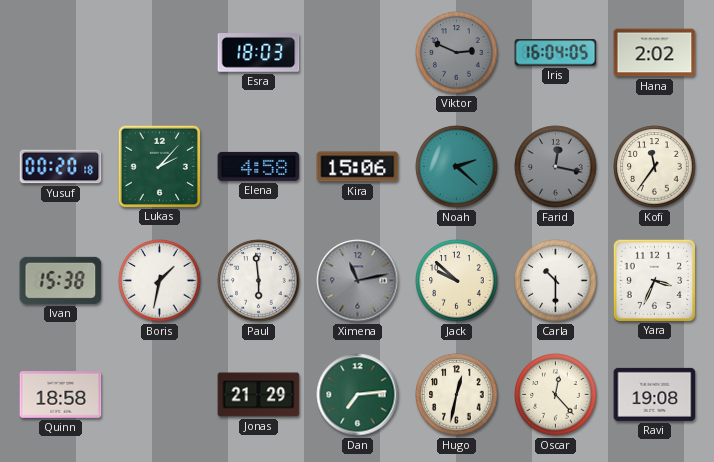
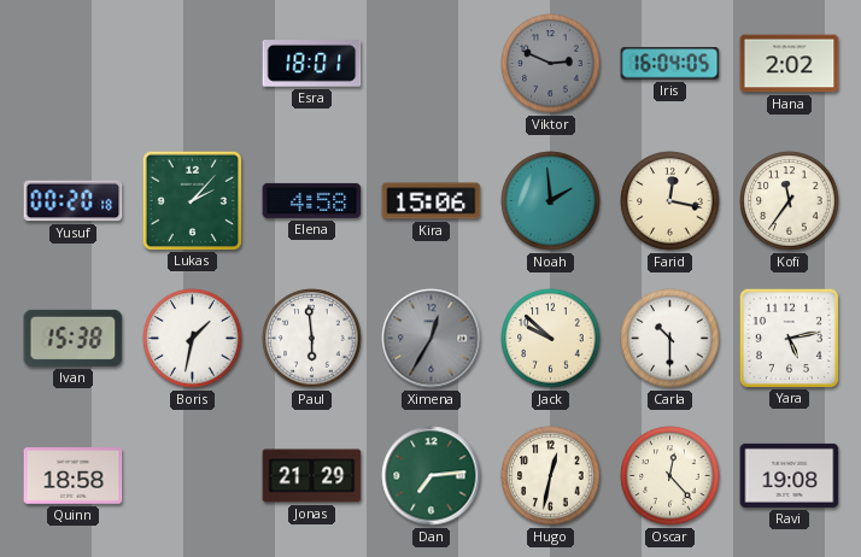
Esra: 18:03 -> 18:01
Noah: 2:22 -> 1:59
Farid dial: grey -> cream
Ximena: 11:13 -> 12:35
Yara: 3:34 -> 5:13
